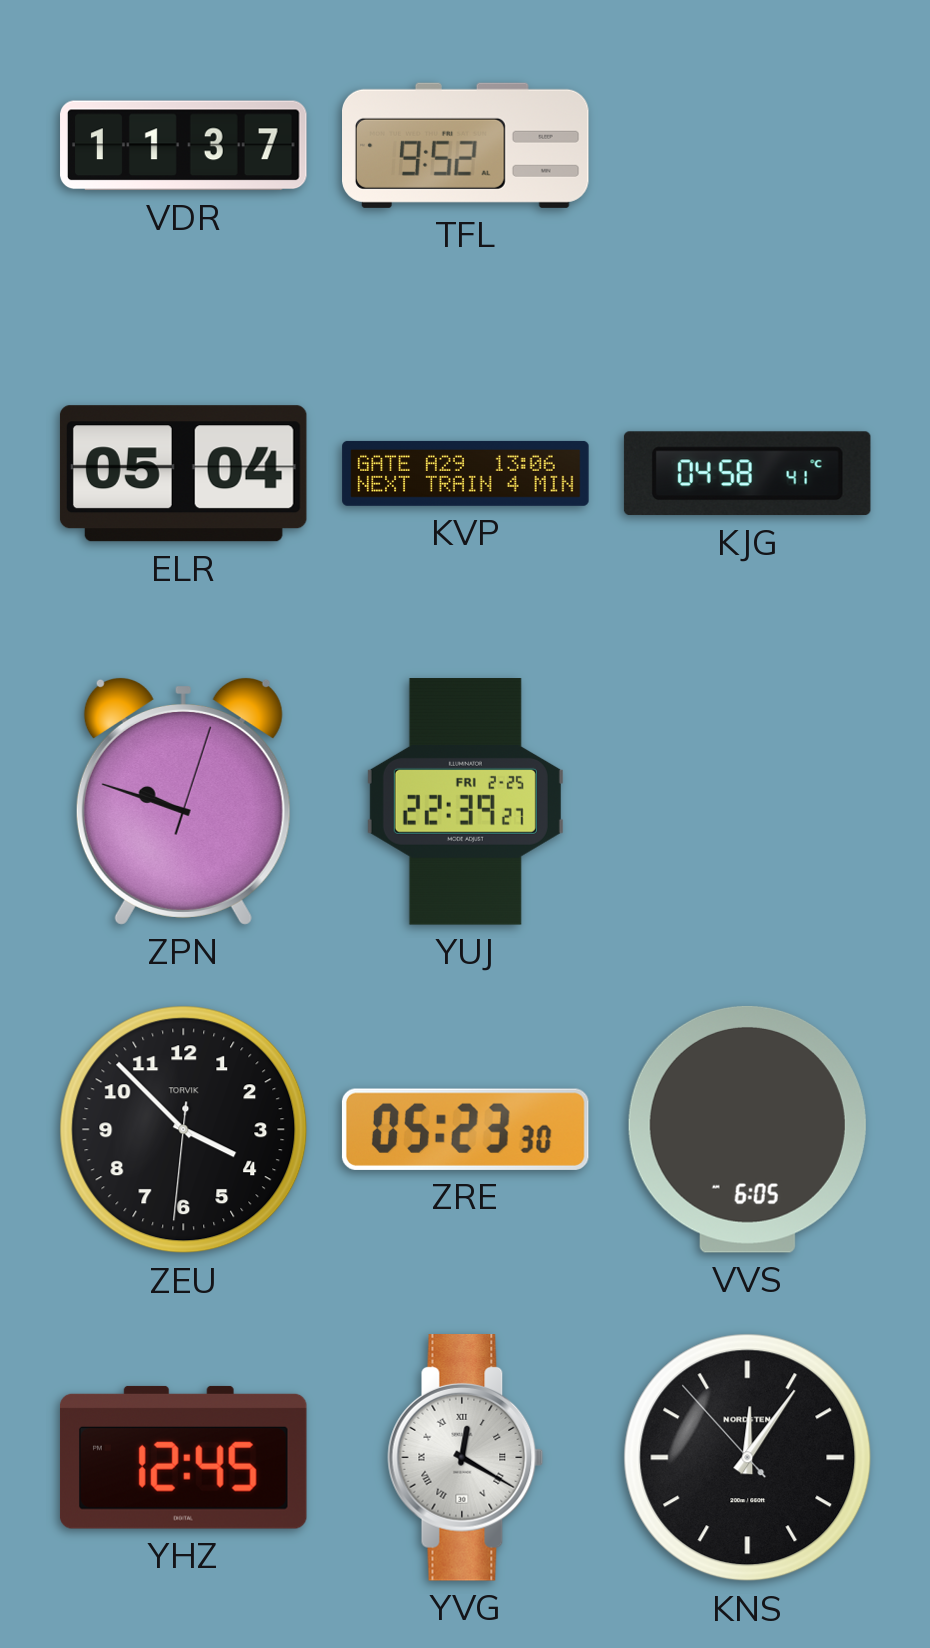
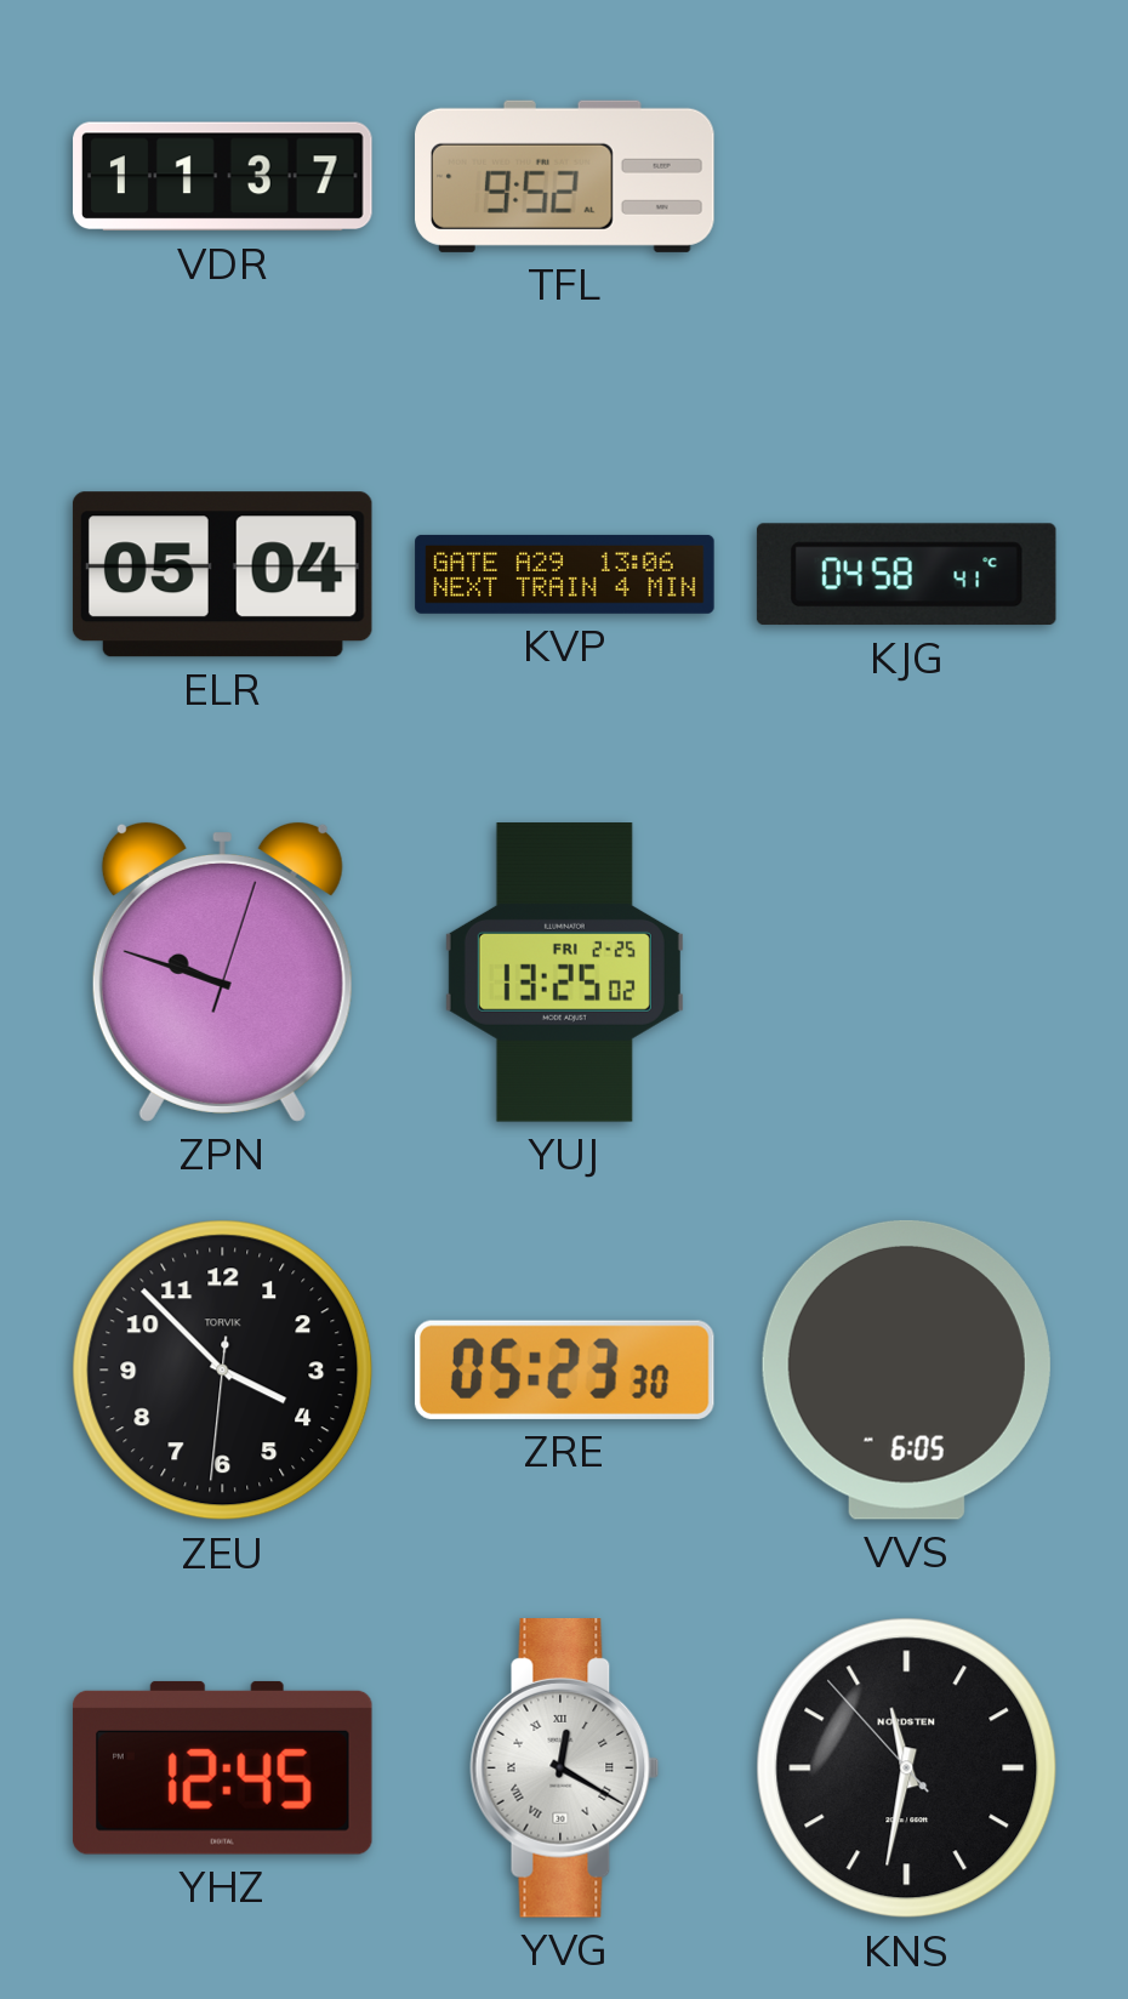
YUJ: 22:39 -> 13:25
KNS: 12:05 -> 11:31
